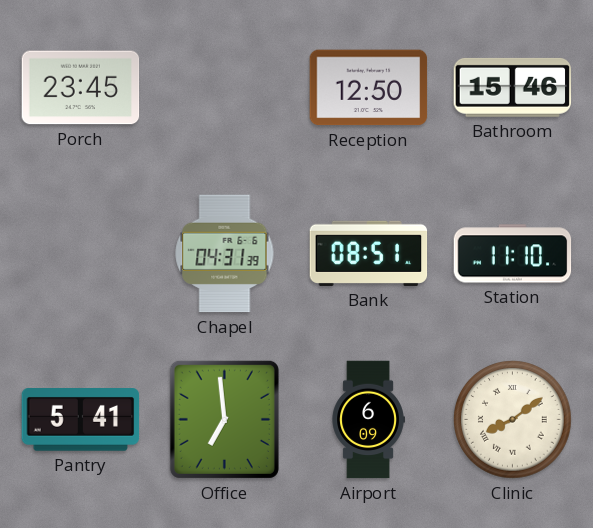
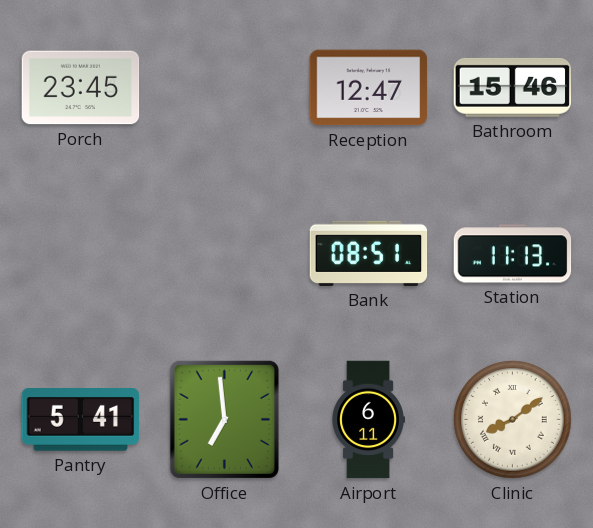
Reception: 12:50 -> 12:47
Chapel: 04:31 -> none
Station: 11:10 -> 11:13
Airport: 6:09 -> 6:11
